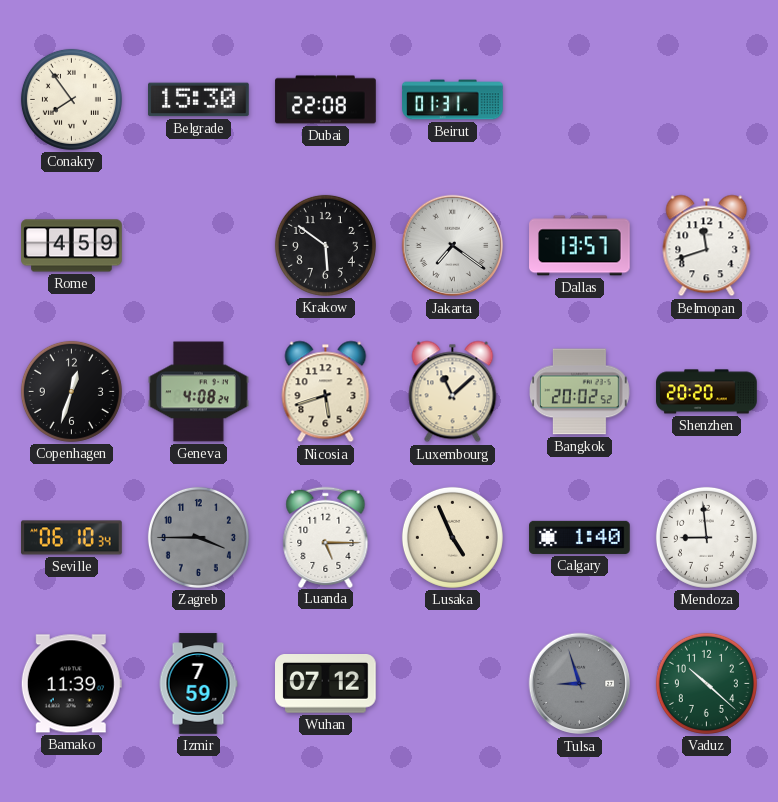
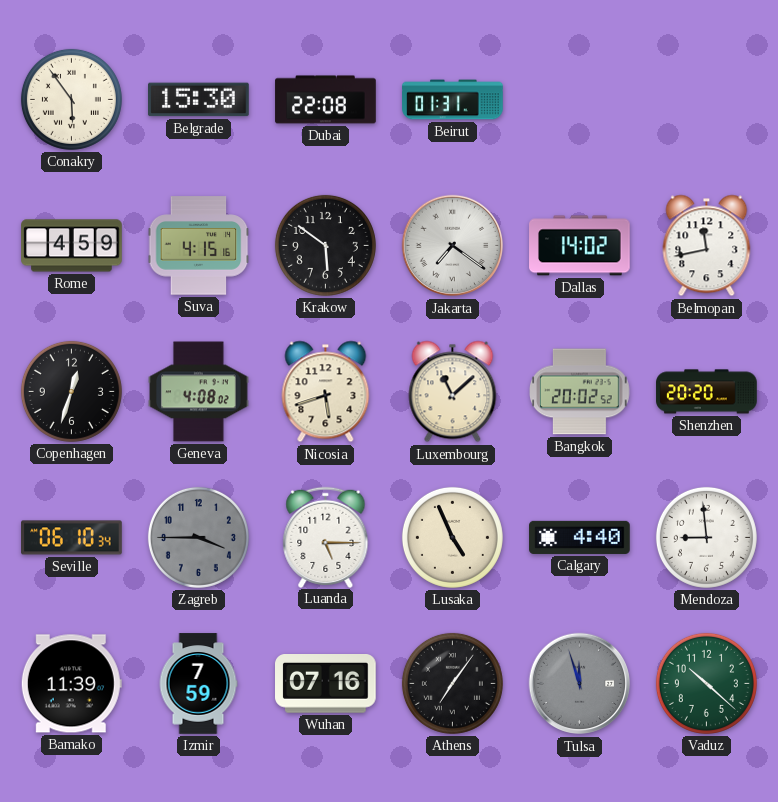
Conakry: 7:54 -> 5:54
Suva: none -> 4:15
Dallas: 13:57 -> 14:02
Belmopan: 11:42 -> 11:43
Geneva: 4:08:24 -> 4:08:02
Calgary: 1:40 -> 4:40
Wuhan: 07:12 -> 07:16
Athens: none -> 7:06
Tulsa: 8:57 -> 11:57
